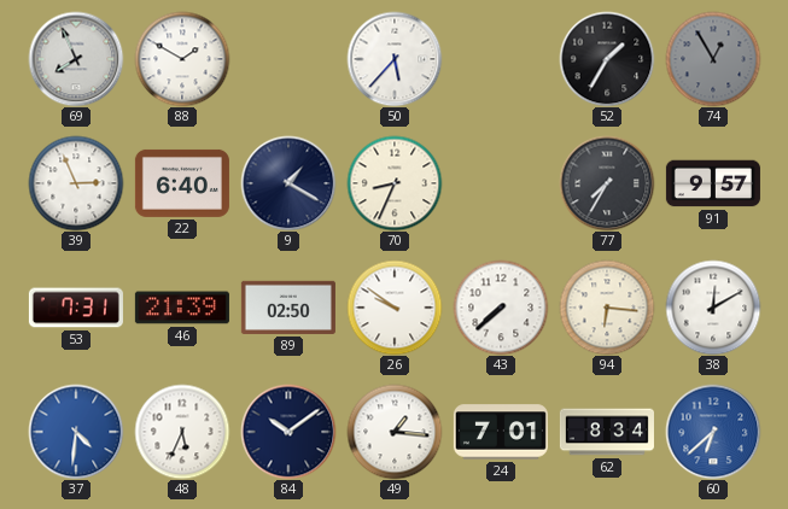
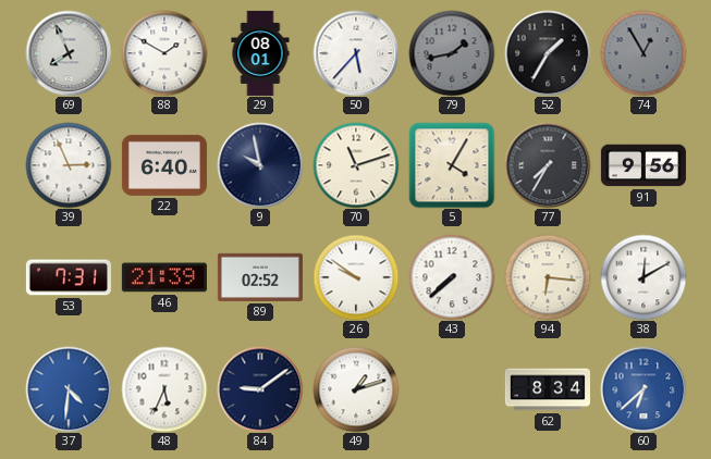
29: none -> 08:01
79: none -> 1:43
9: 1:20 -> 9:58
70: 8:34 -> 11:12
5: none -> 4:05
91: 9:57 -> 9:56
89: 02:50 -> 02:52
84: 10:09 -> 9:09
49: 1:16 -> 1:12
24: 7:01 -> none
